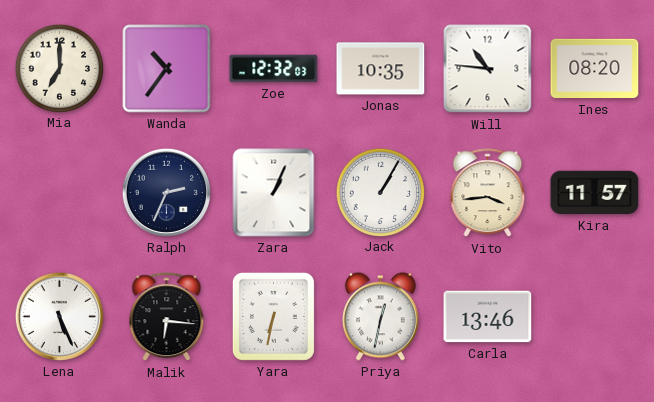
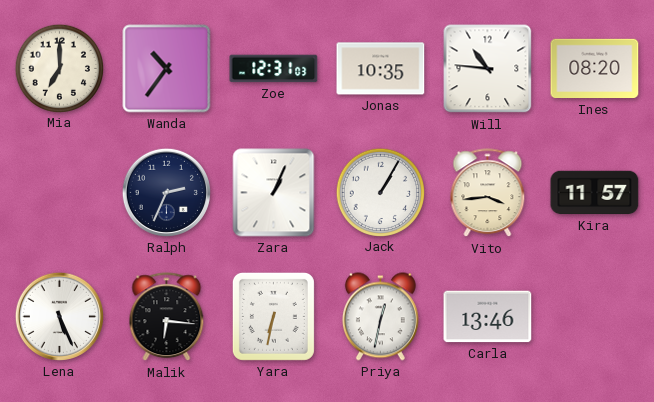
Zoe: 12:32 -> 12:31
